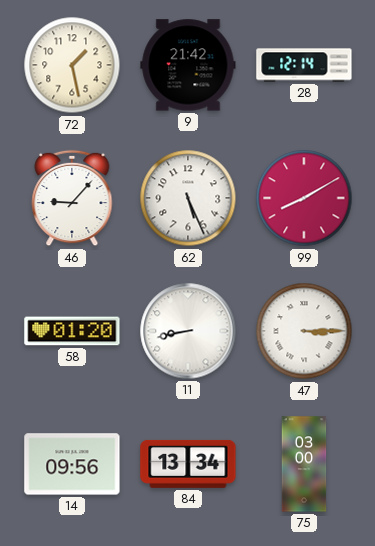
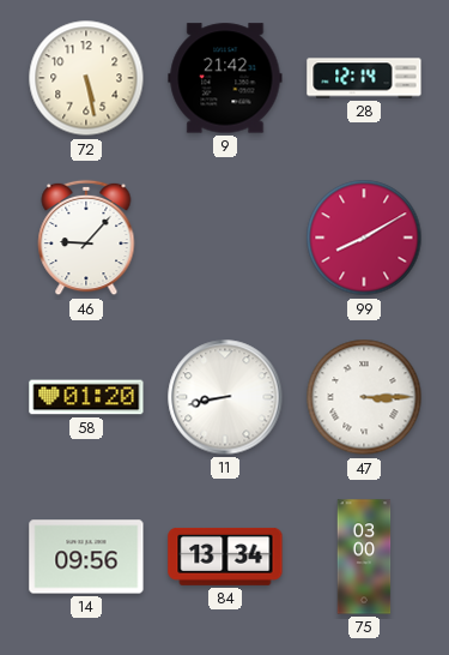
72: 1:28 -> 5:28
62: 5:26 -> none
